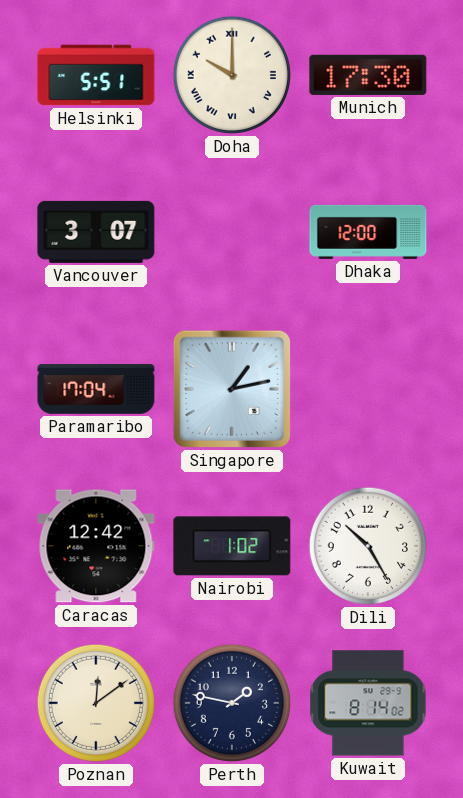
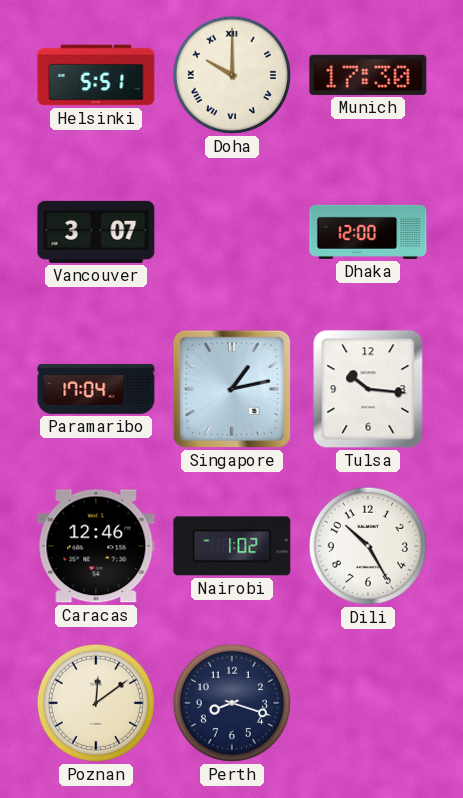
Tulsa: none -> 10:16
Caracas: 12:42 -> 12:46
Perth: 1:47 -> 8:18
Kuwait: 8:14 -> none
